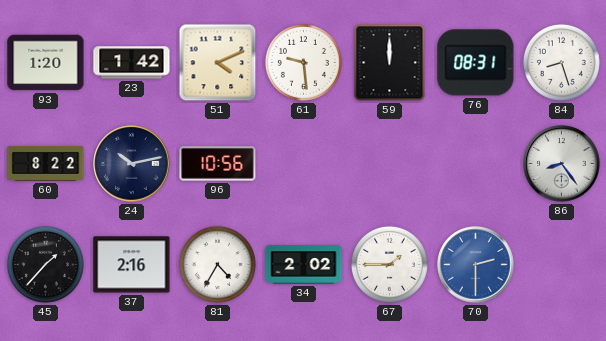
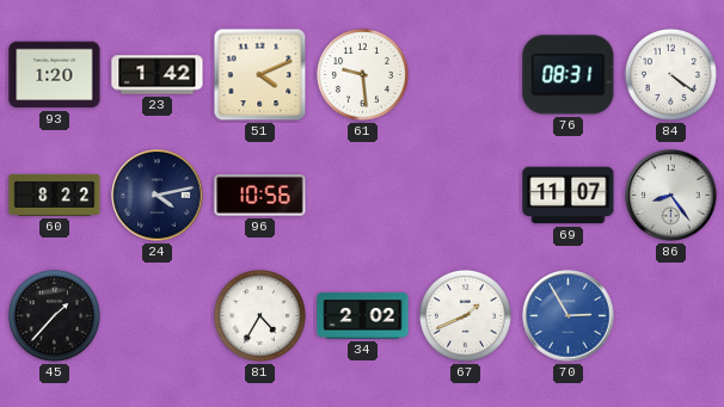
59: 12:00 -> none
84: 8:27 -> 4:21
24: 10:13 -> 4:13
69: none -> 11:07
37: 2:16 -> none
67: 1:45 -> 1:41
70: 2:30 -> 2:55
